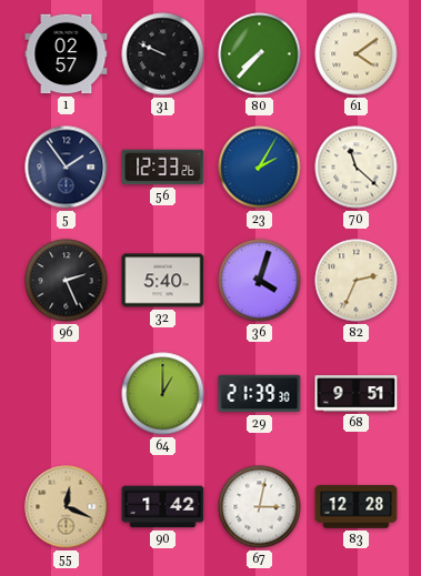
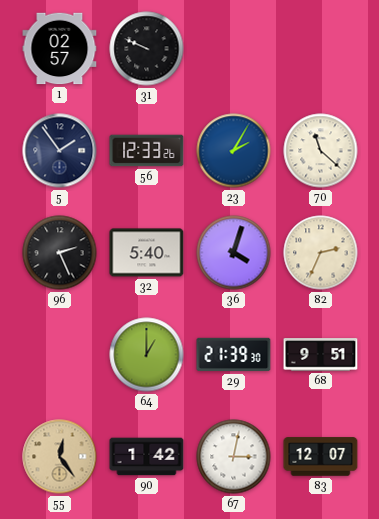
80: 7:37 -> none
61: 4:09 -> none
55: 12:19 -> 12:24
83: 12:28 -> 12:07
